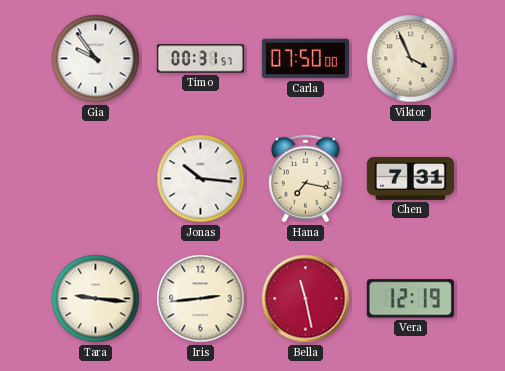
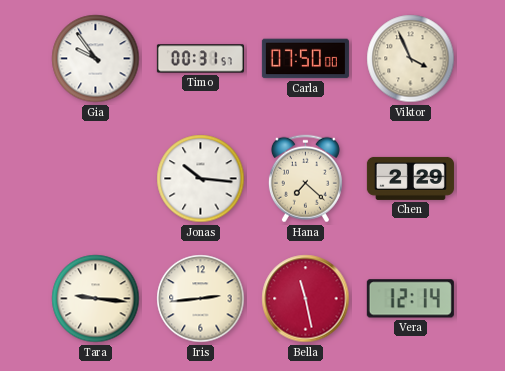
Hana: 7:17 -> 7:22
Chen: 7:31 -> 2:29
Vera: 12:19 -> 12:14
